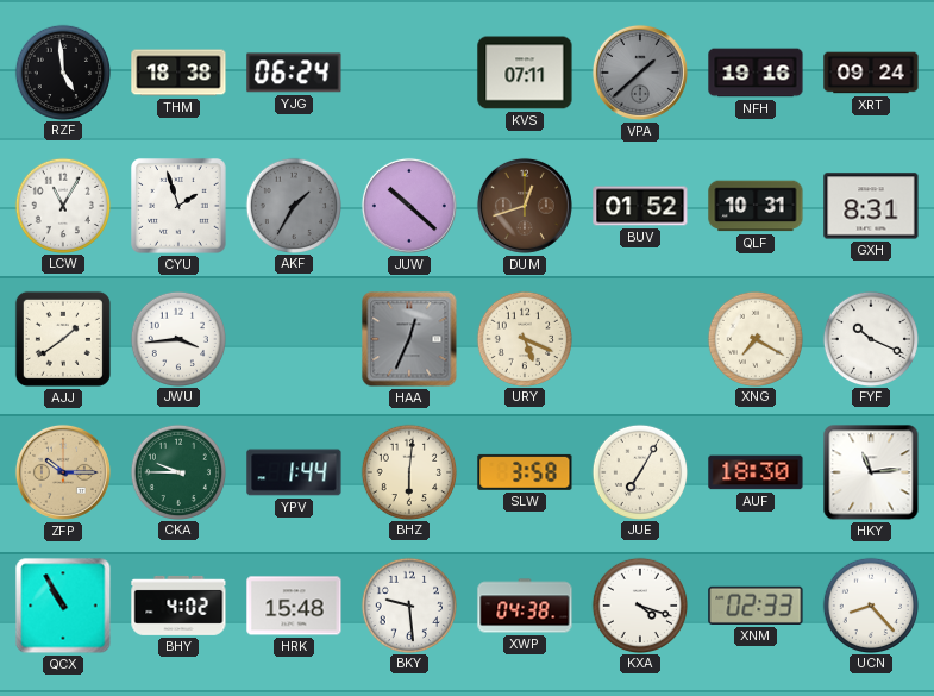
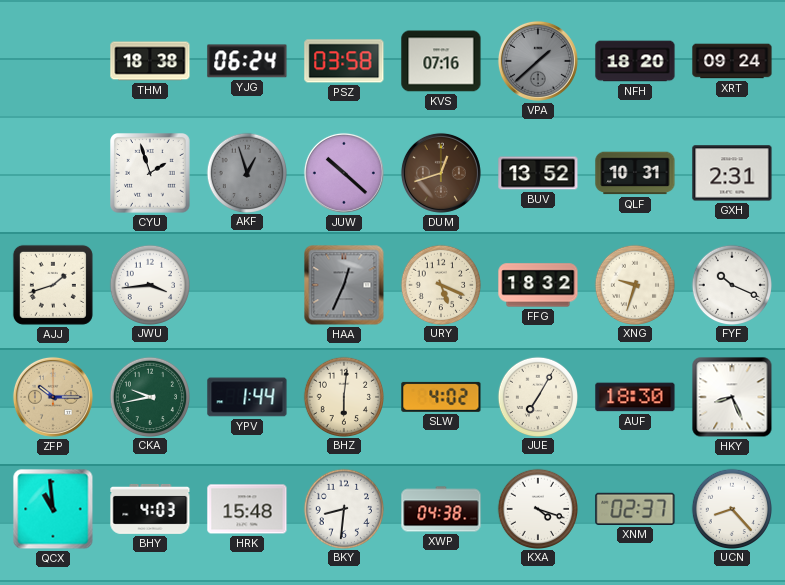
RZF: 4:59 -> none
PSZ: none -> 03:58
KVS: 07:11 -> 07:16
NFH: 19:16 -> 18:20
LCW: 11:05 -> none
AKF: 1:35 -> 12:57
BUV: 01:52 -> 13:52
GXH: 8:31 -> 2:31
AJJ: 1:39 -> 1:42
FFG: none -> 18:32
XNG: 7:20 -> 9:33
CKA: 9:45 -> 9:43
SLW: 3:58 -> 4:02
HKY: 11:14 -> 8:26
QCX: 10:55 -> 10:59
BHY: 4:02 -> 4:03
BKY: 9:29 -> 8:31
XNM: 02:33 -> 02:37
